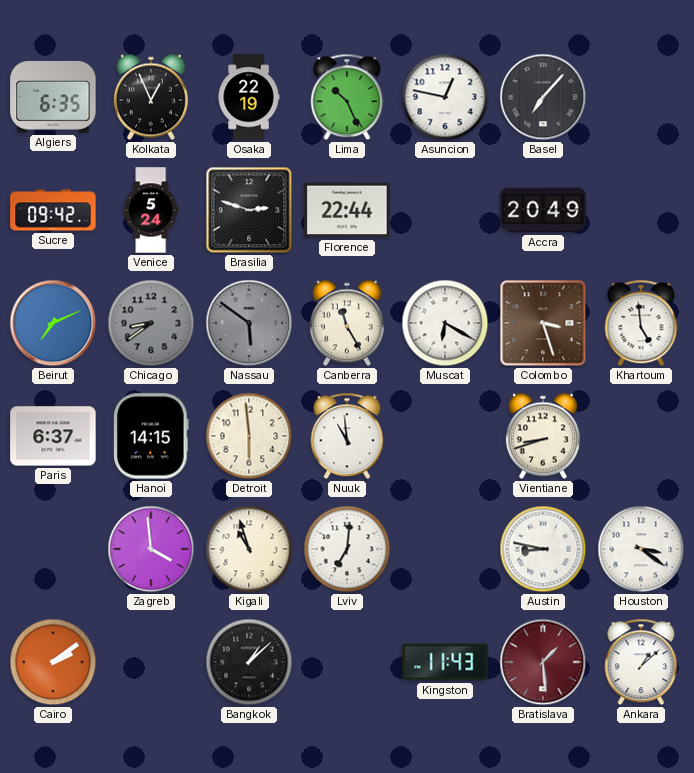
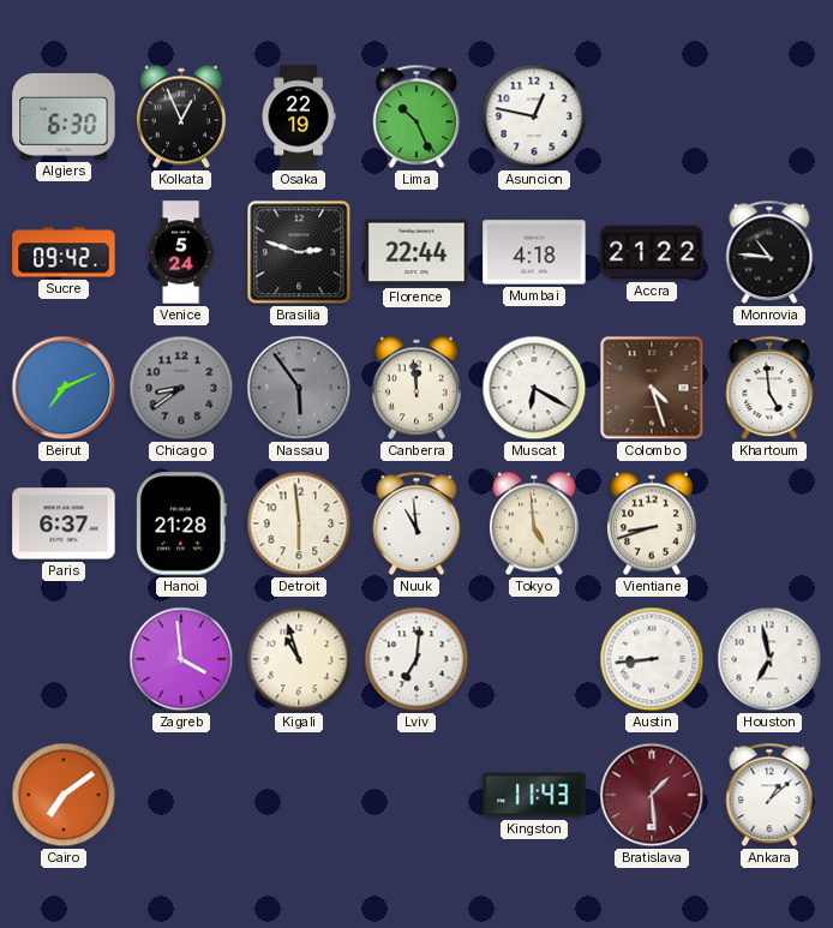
Algiers: 6:35 -> 6:30
Basel: 7:07 -> none
Mumbai: none -> 4:18
Accra: 20:49 -> 21:22
Monrovia: none -> 10:46
Nassau: 5:51 -> 5:54
Canberra: 11:25 -> 11:59
Colombo: 3:27 -> 4:27
Hanoi: 14:15 -> 21:28
Tokyo: none -> 4:59
Austin: 8:47 -> 8:44
Houston: 3:21 -> 6:58
Cairo: 2:09 -> 7:09
Bangkok: 1:08 -> none
